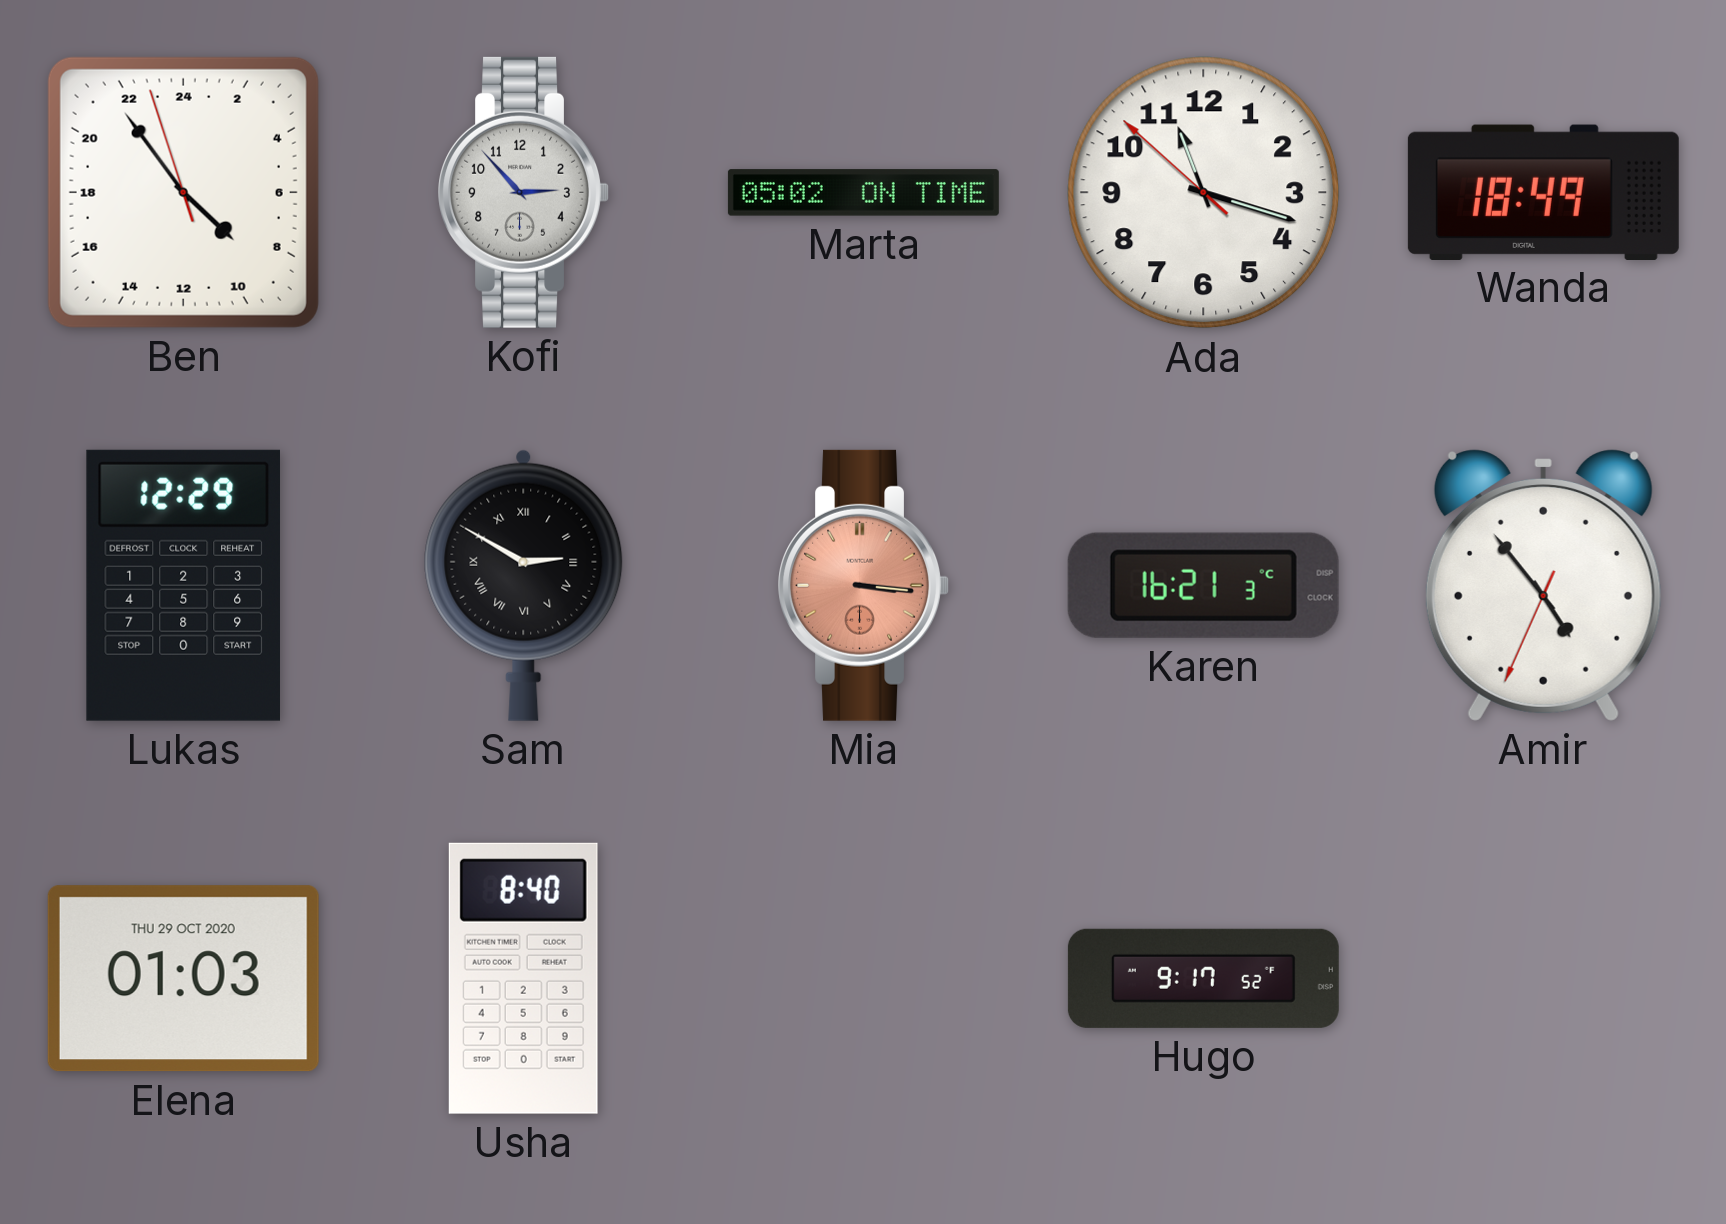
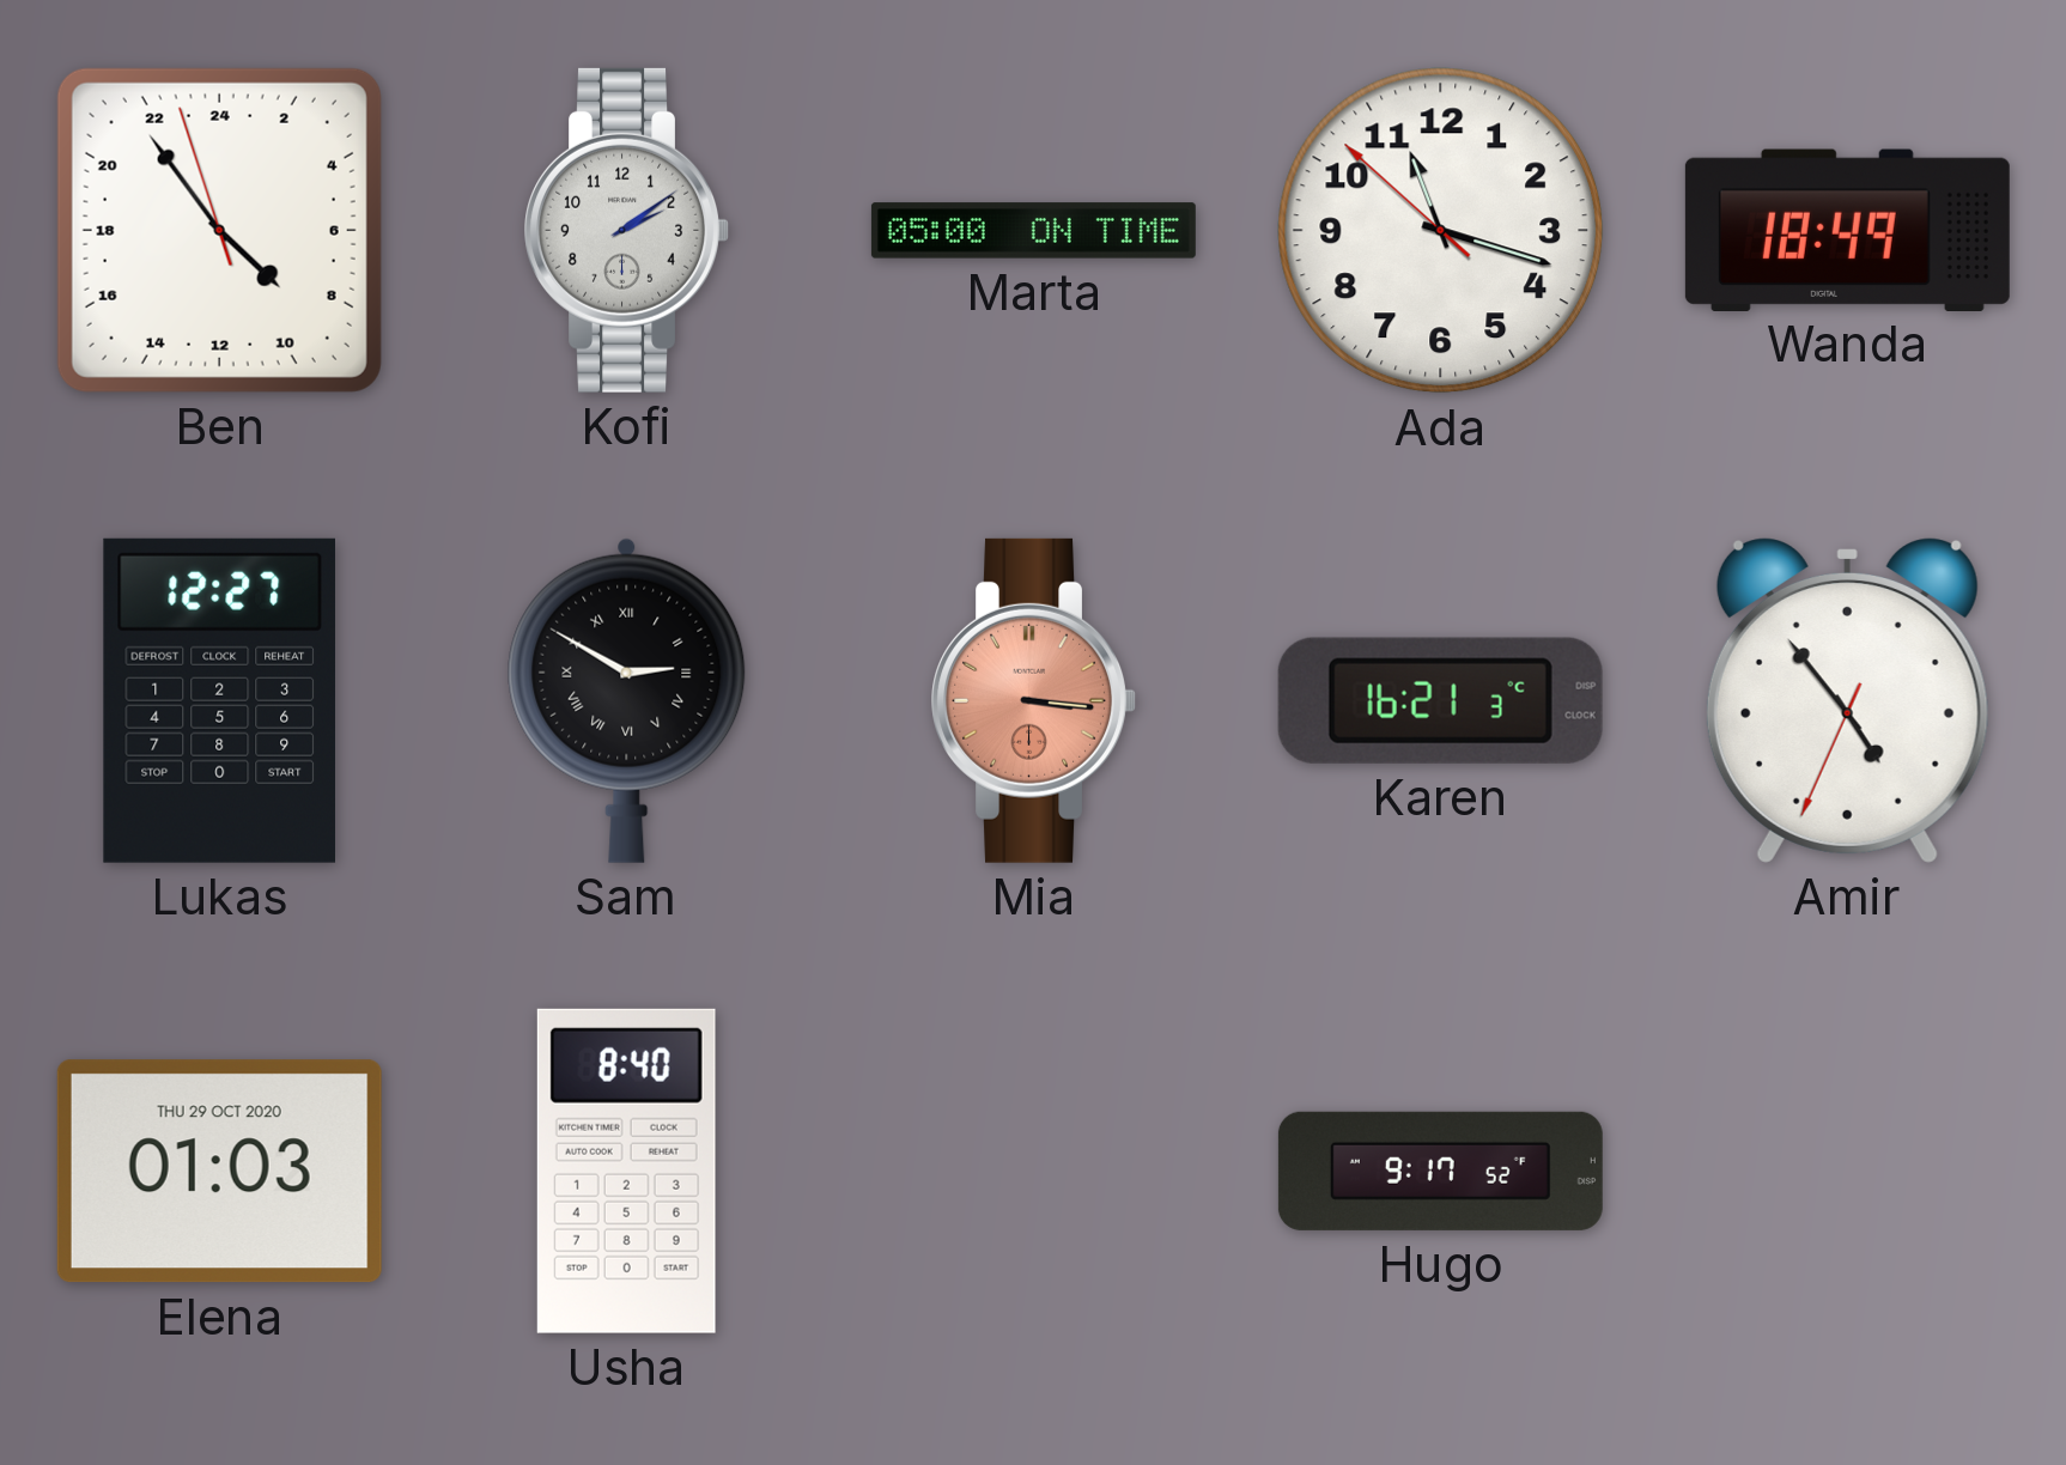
Kofi: 2:53 -> 2:09
Marta: 05:02 -> 05:00
Lukas: 12:29 -> 12:27
